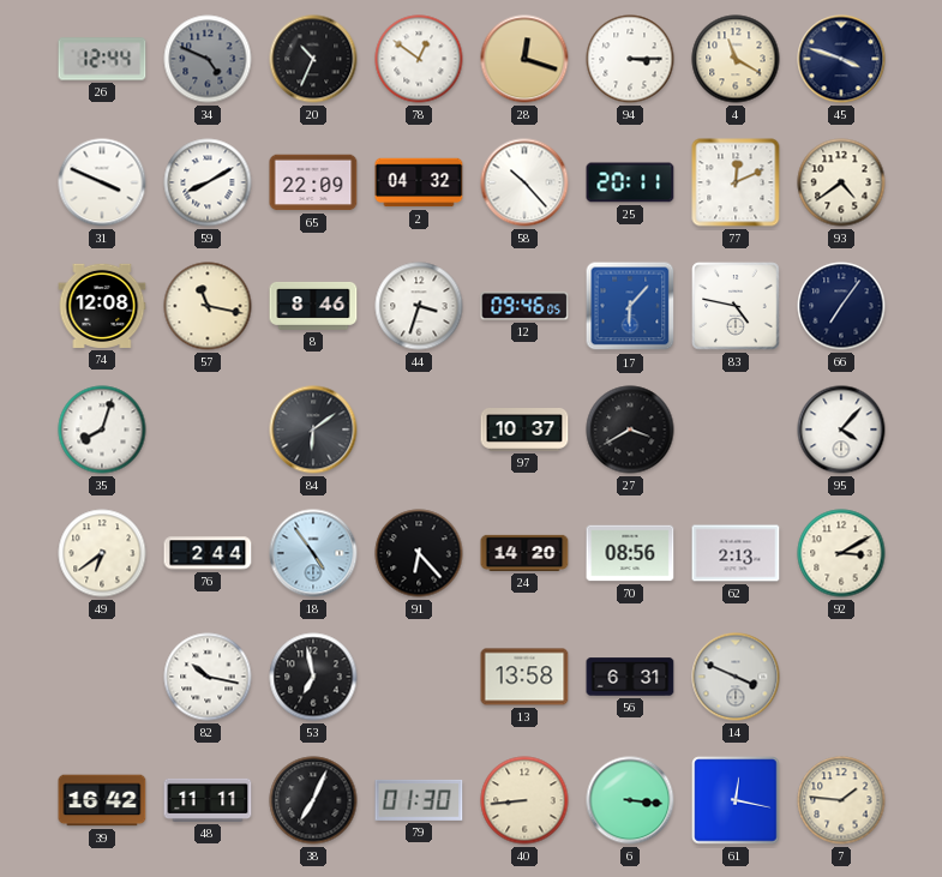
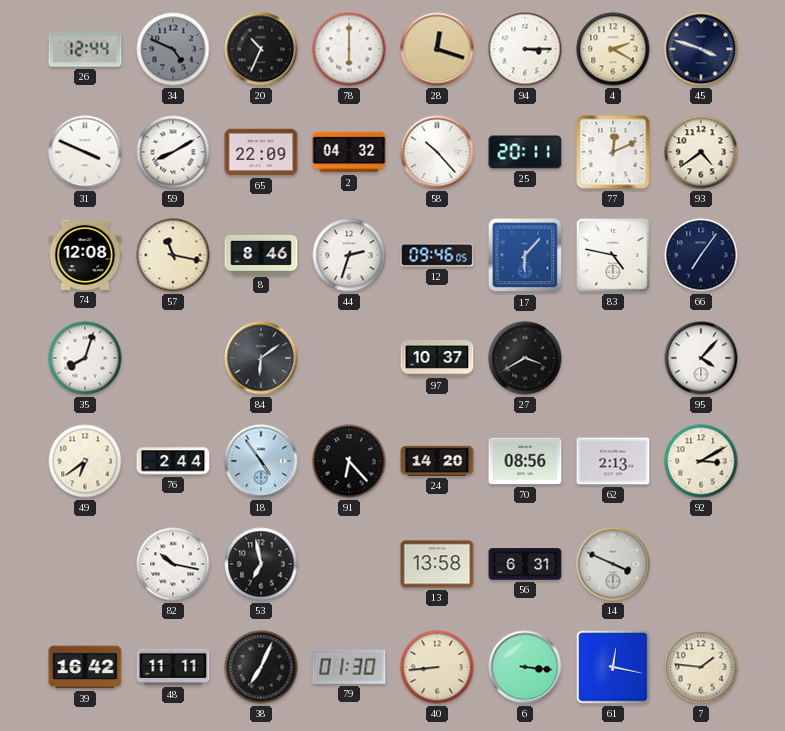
78: 12:51 -> 6:00
4: 11:20 -> 2:20
44: 3:33 -> 2:33
